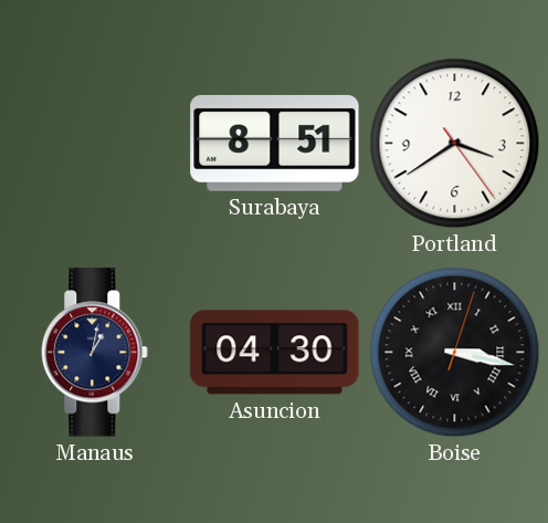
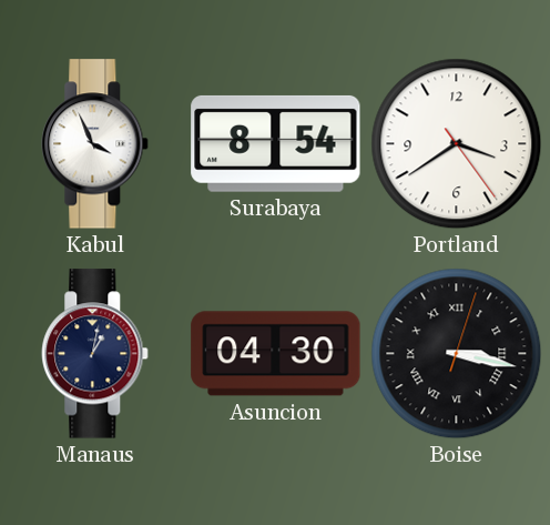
Kabul: none -> 3:56
Surabaya: 8:51 -> 8:54
